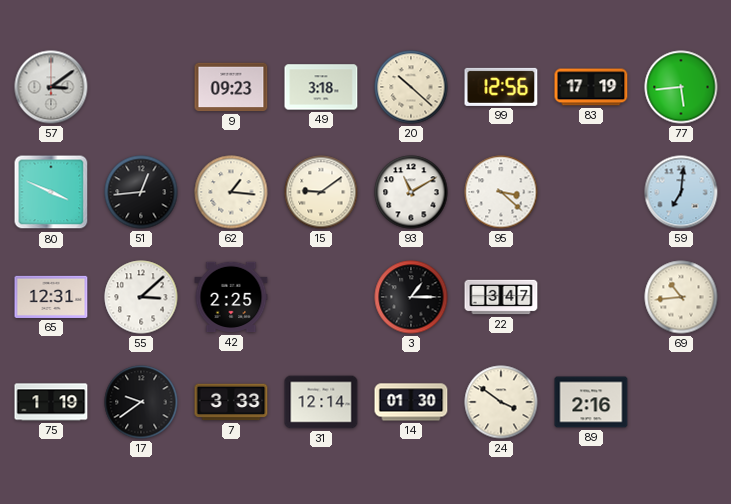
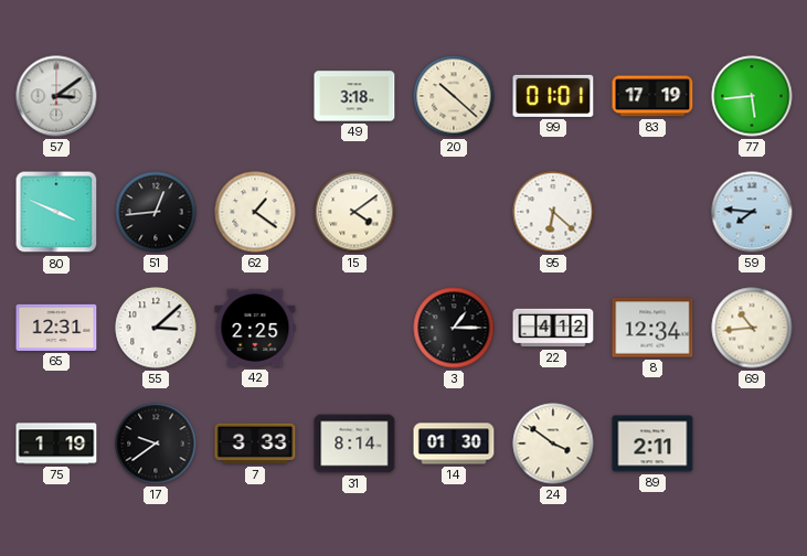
9: 09:23 -> none
99: 12:56 -> 01:01
62: 1:16 -> 1:21
15: 9:09 -> 4:09
93: 11:10 -> none
95: 3:22 -> 6:22
59: 7:01 -> 7:46
22: 3:47 -> 4:12
8: none -> 12:34
31: 12:14 -> 8:14
89: 2:16 -> 2:11
